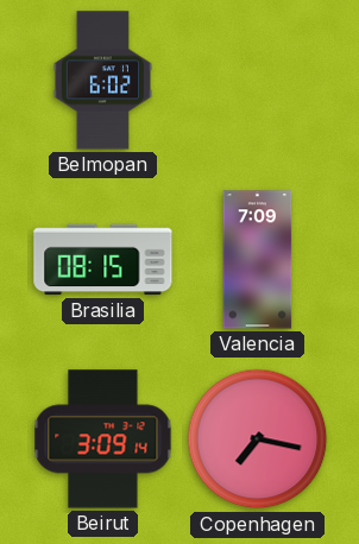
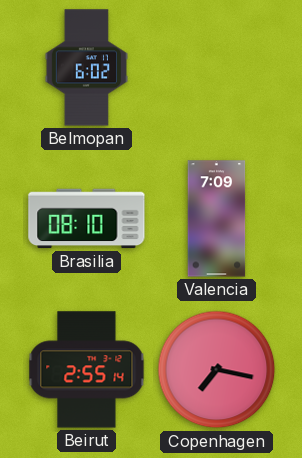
Brasilia: 08:15 -> 08:10
Beirut: 3:09 -> 2:55
